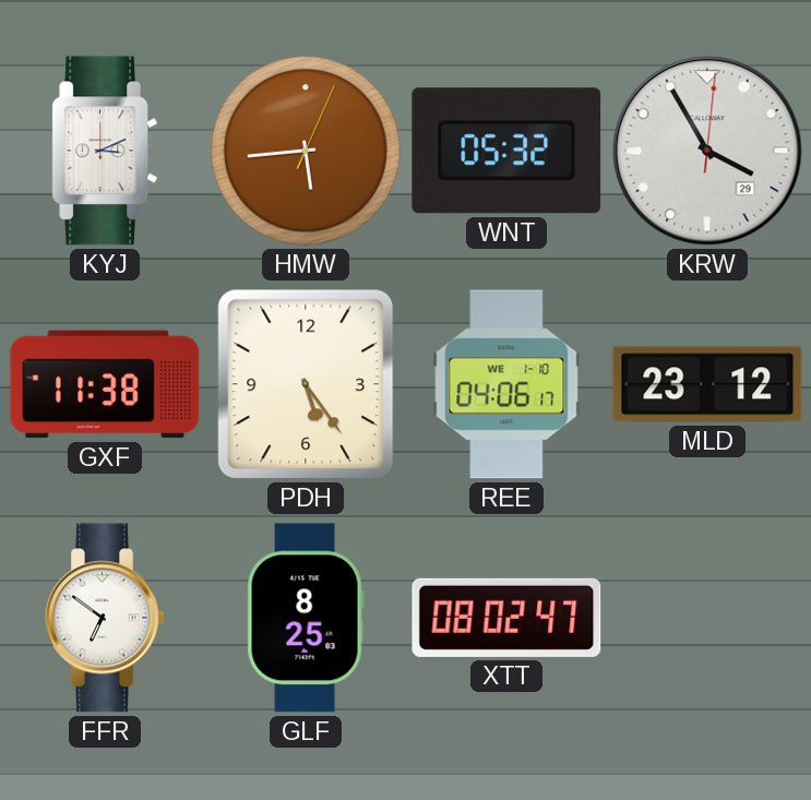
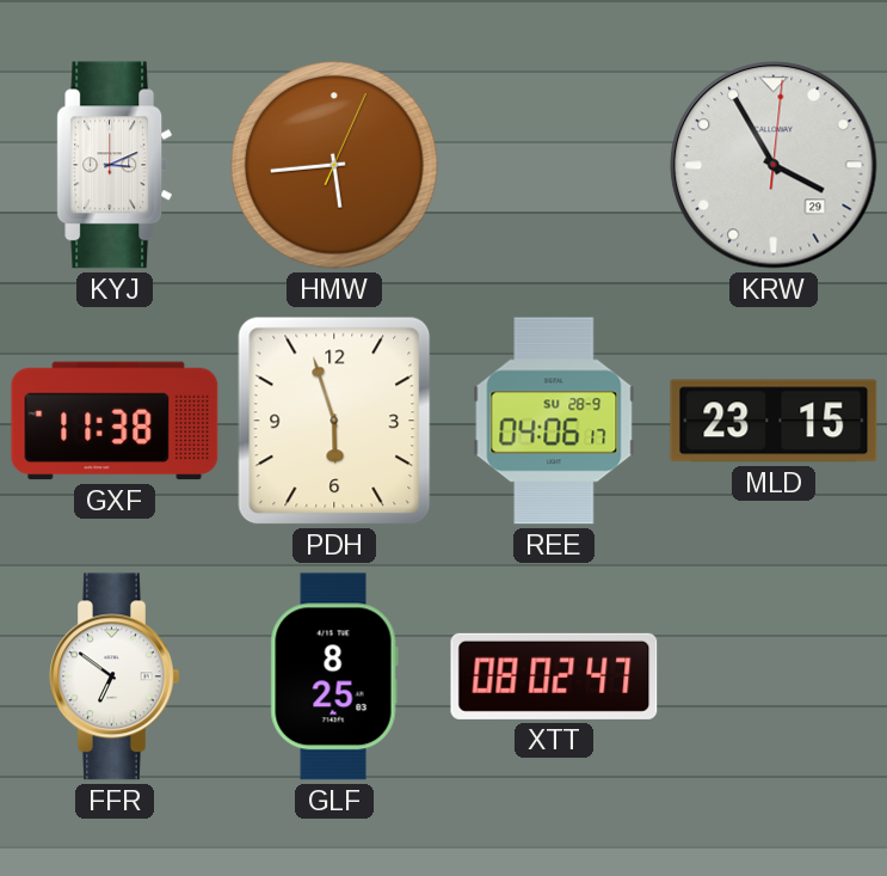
WNT: 05:32 -> none
PDH: 5:24 -> 5:57
REE date: WE 1-10 -> SU 28-9
MLD: 23:12 -> 23:15
